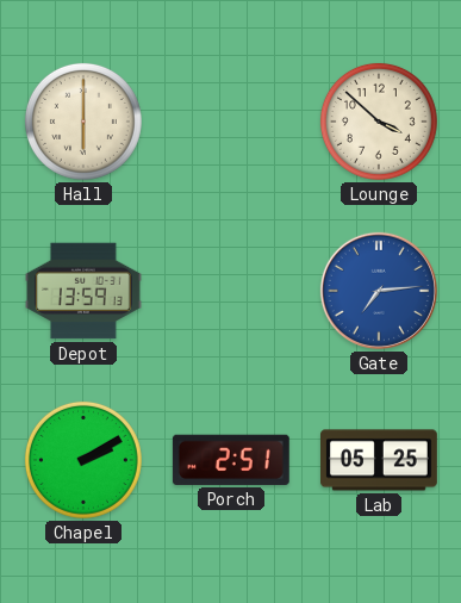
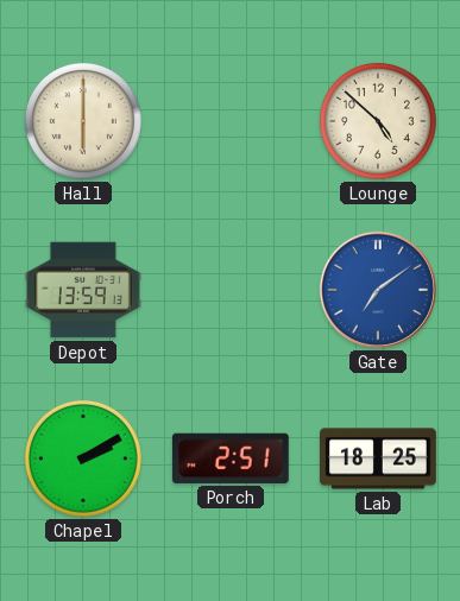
Lounge: 3:52 -> 4:52
Gate: 7:14 -> 7:09
Lab: 05:25 -> 18:25
